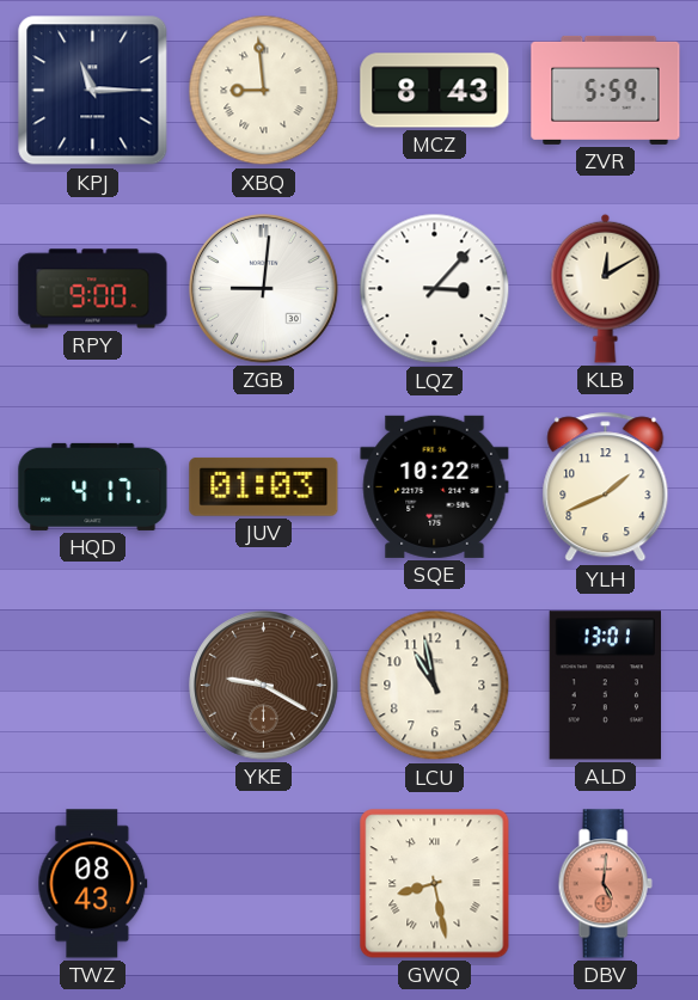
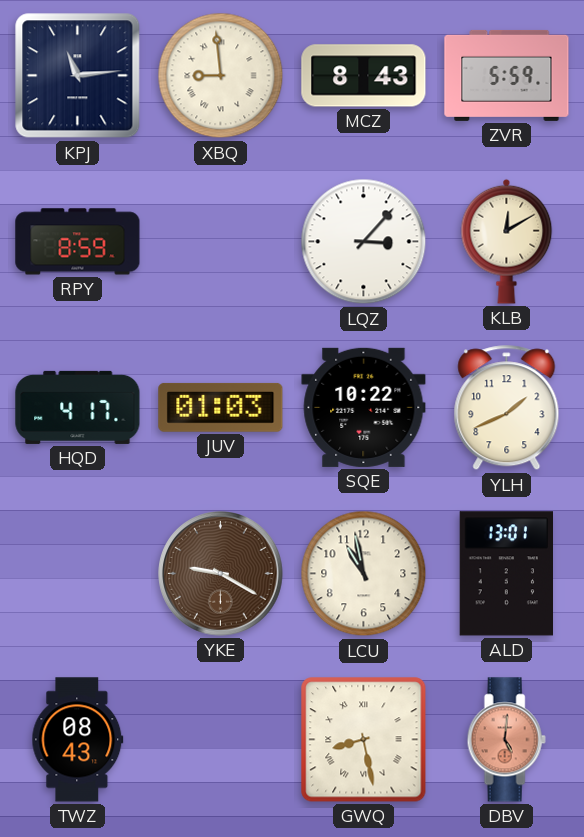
KPJ: 11:15 -> 11:14
RPY: 9:00 -> 8:59
ZGB: 9:01 -> none
